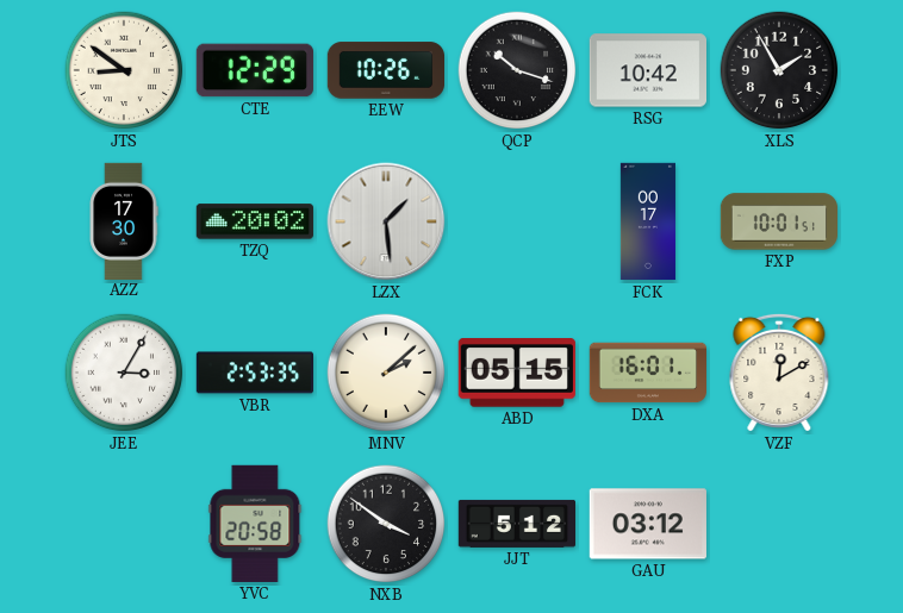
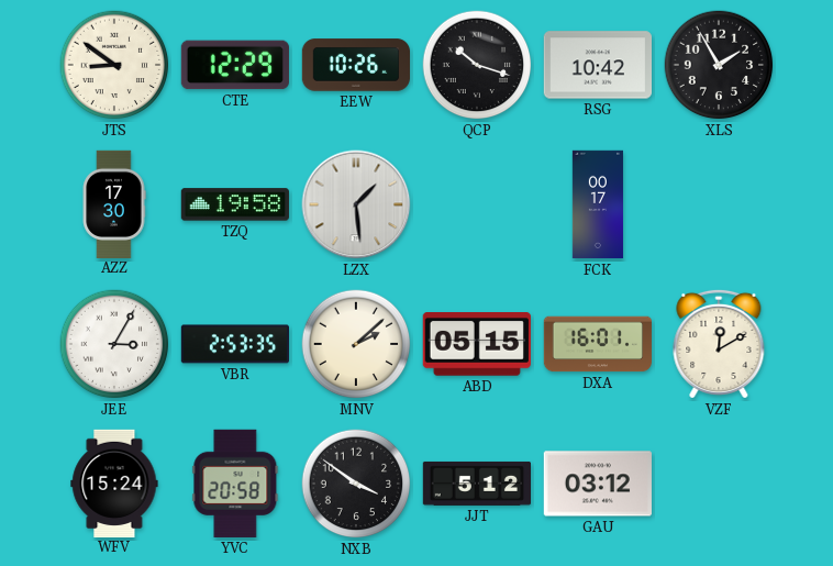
TZQ: 20:02 -> 19:58
FXP: 10:01 -> none
WFV: none -> 15:24
